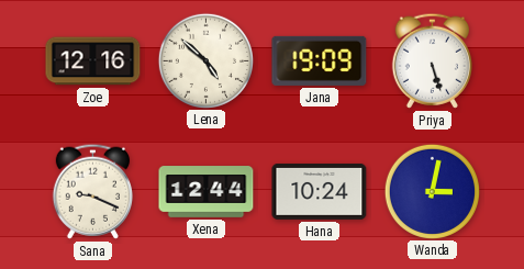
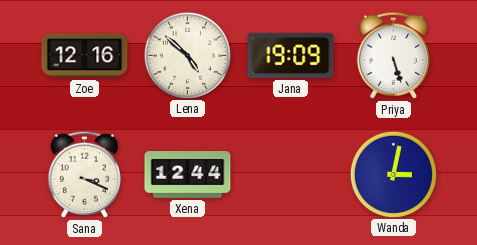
Sana: 9:19 -> 3:19
Hana: 10:24 -> none
